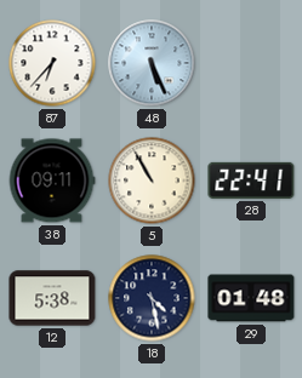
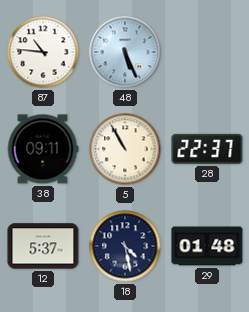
87: 6:37 -> 10:46
28: 22:41 -> 22:37
12: 5:38 -> 5:37
